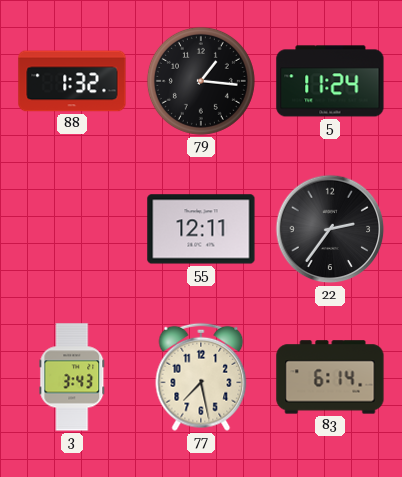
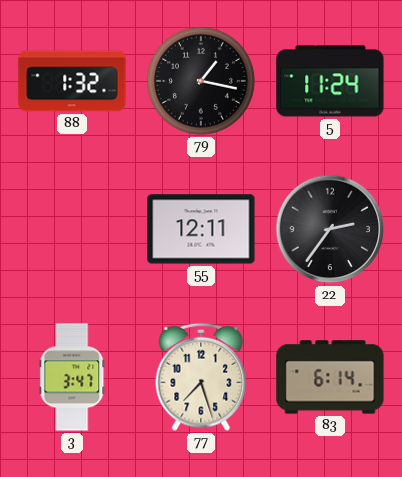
79: 1:16 -> 1:17
3: 3:43 -> 3:47
77: 7:28 -> 7:27
